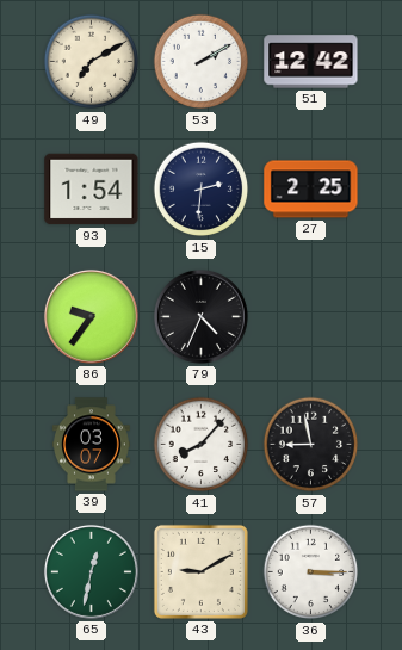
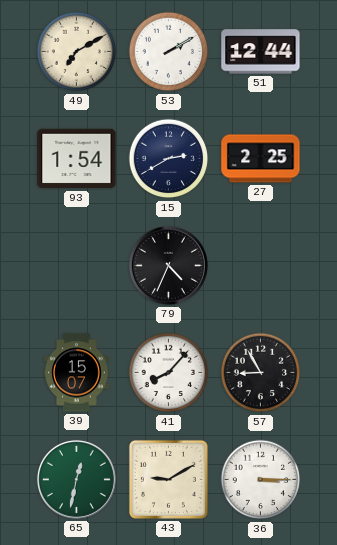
51: 12:42 -> 12:44
15: 2:31 -> 2:40
86: 9:36 -> none
39: 03:07 -> 15:07
57: 8:58 -> 8:55
